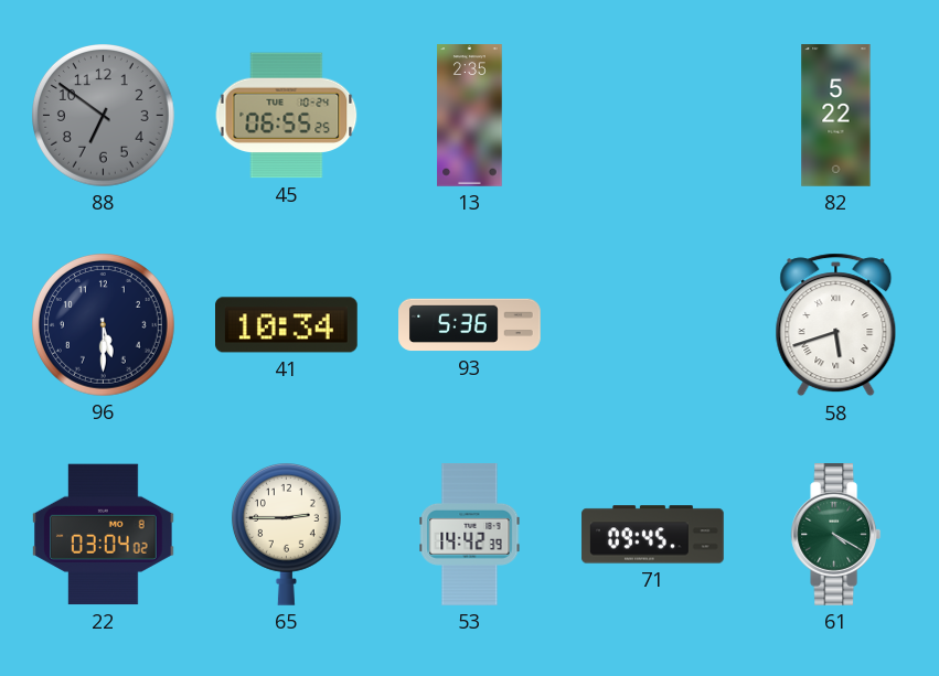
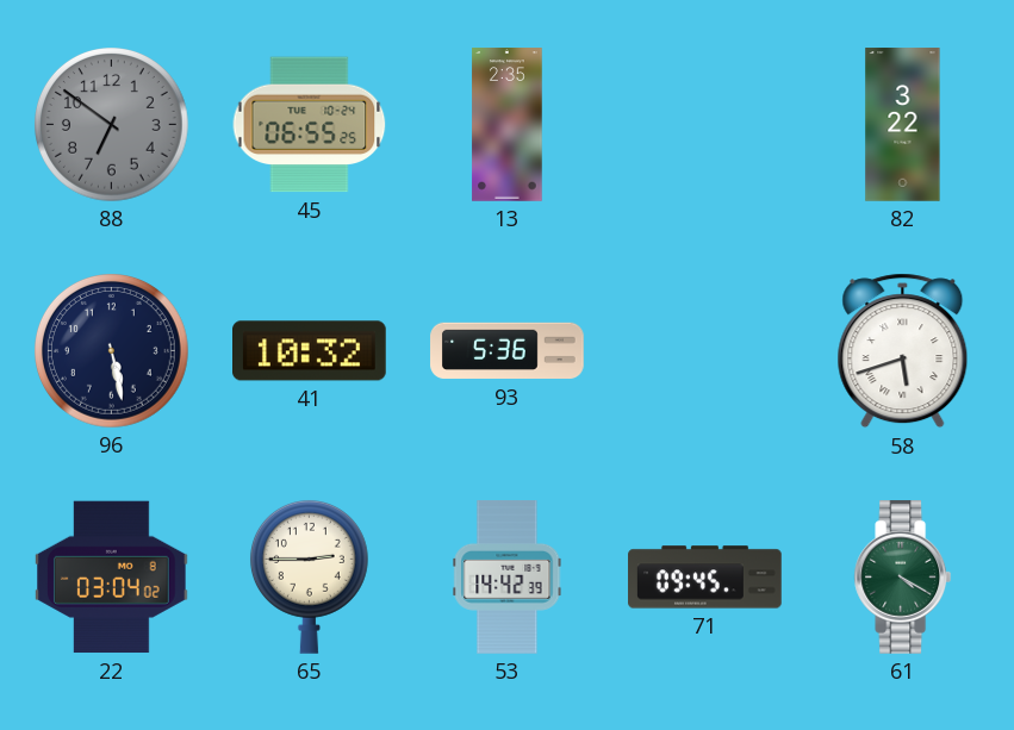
82: 5:22 -> 3:22
96: 5:30 -> 5:28
41: 10:34 -> 10:32
